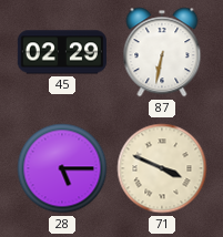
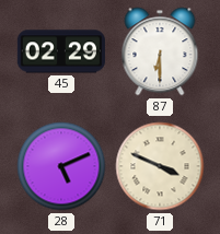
87: 6:32 -> 6:30
28: 5:15 -> 5:11
